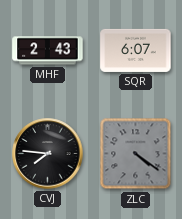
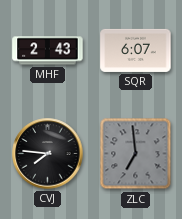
ZLC: 4:21 -> 6:59
